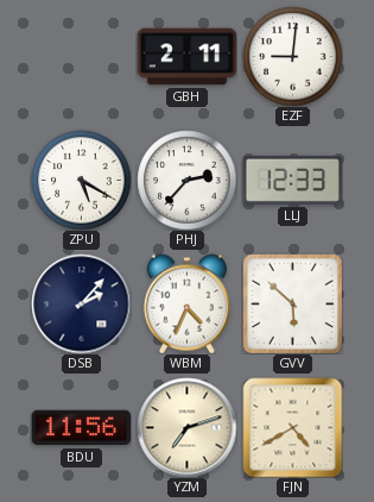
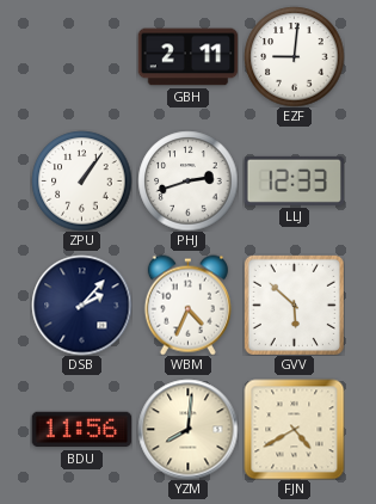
ZPU: 5:20 -> 1:06
PHJ: 2:37 -> 2:42
YZM: 7:12 -> 8:01
